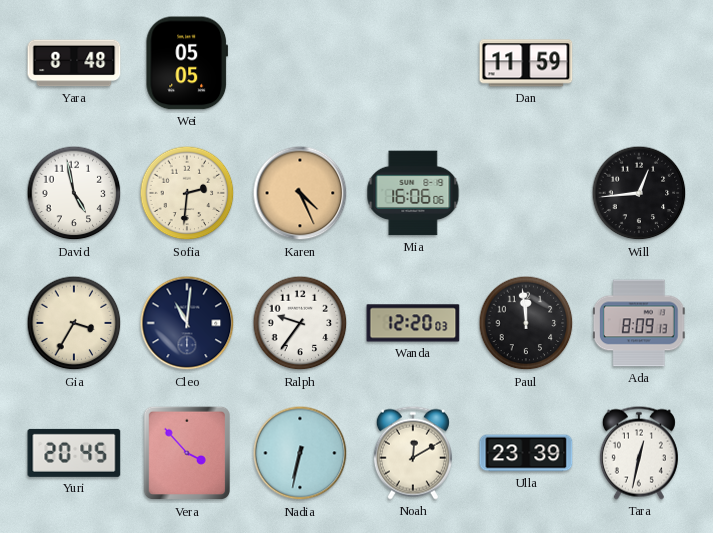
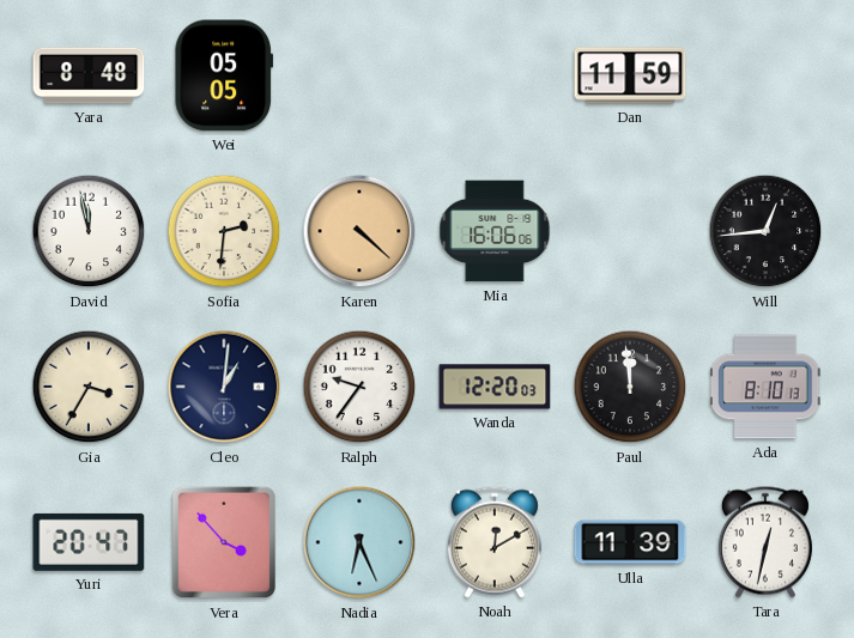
David: 4:58 -> 11:58
Karen: 4:26 -> 4:22
Cleo: 11:01 -> 1:01
Ada: 8:09 -> 8:10
Yuri: 20:45 -> 20:47
Nadia: 6:32 -> 6:26
Ulla: 23:39 -> 11:39
